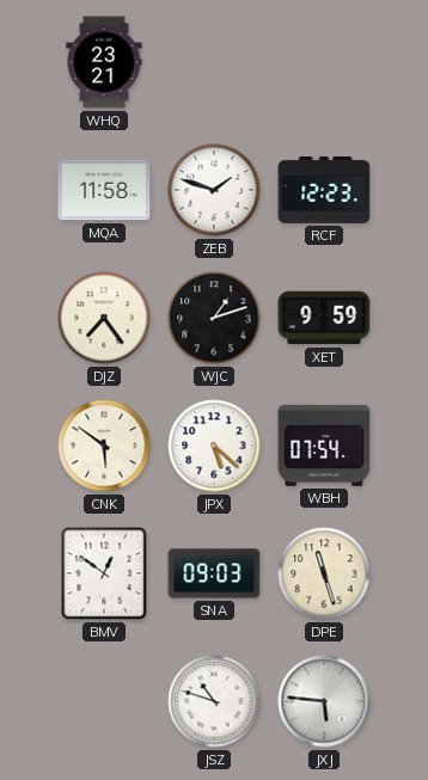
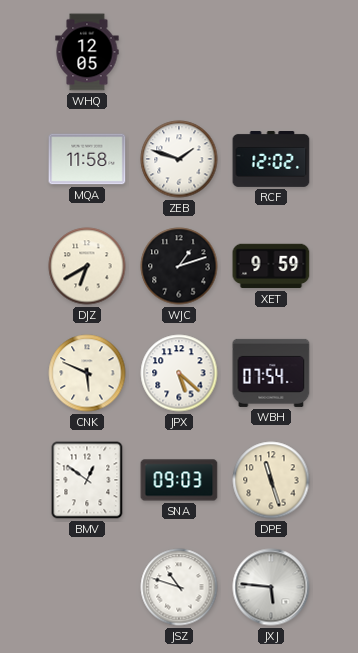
WHQ: 23:21 -> 12:05
RCF: 12:23 -> 12:02
DJZ: 7:24 -> 6:40
CNK: 5:51 -> 5:49
